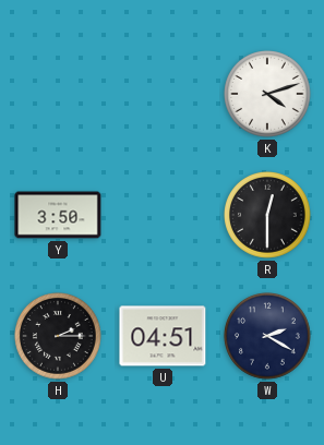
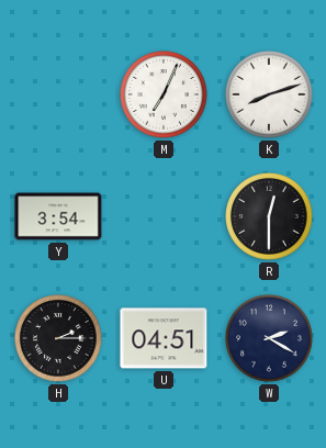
M: none -> 7:04
K: 4:12 -> 8:12
Y: 3:50 -> 3:54
